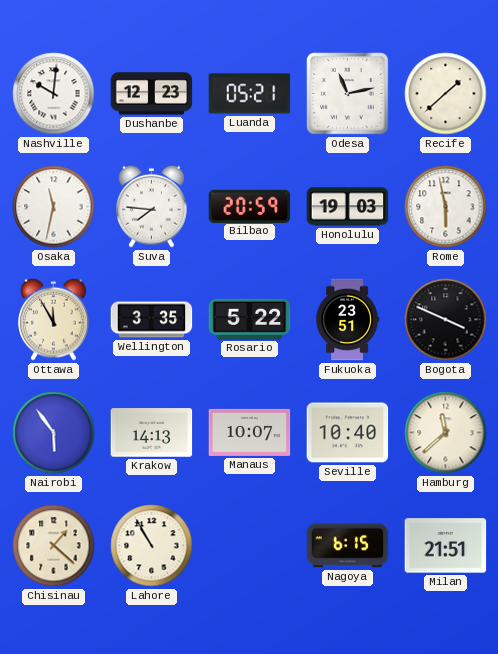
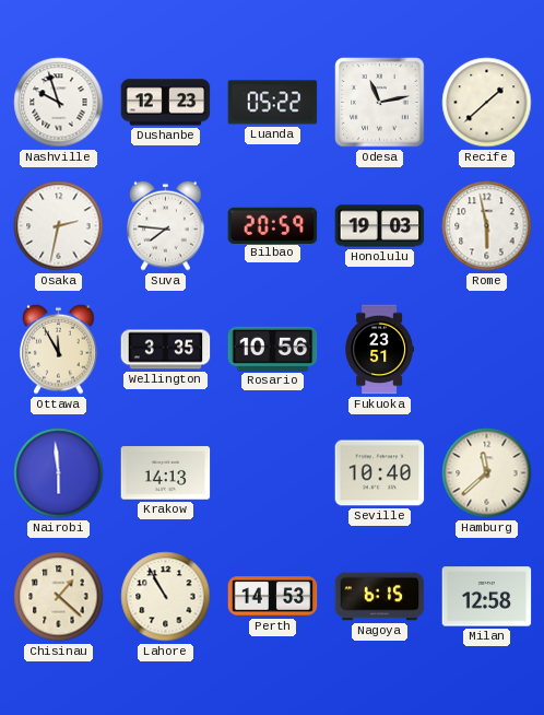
Nashville: 10:01 -> 9:57
Luanda: 05:21 -> 05:22
Osaka: 11:32 -> 2:32
Rosario: 5:22 -> 10:56
Bogota: 3:49 -> none
Nairobi: 5:54 -> 5:59
Manaus: 10:07 -> none
Perth: none -> 14:53
Milan: 21:51 -> 12:58
